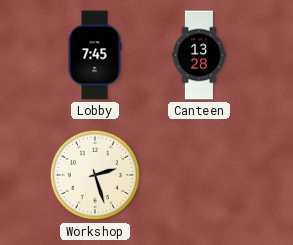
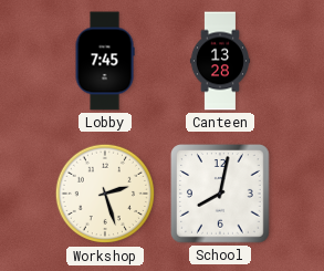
School: none -> 8:02
